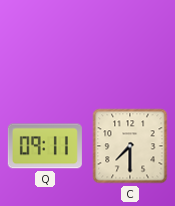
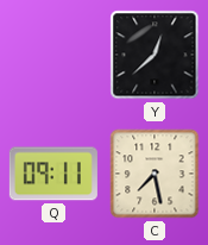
Y: none -> 12:38
C: 7:30 -> 7:28
